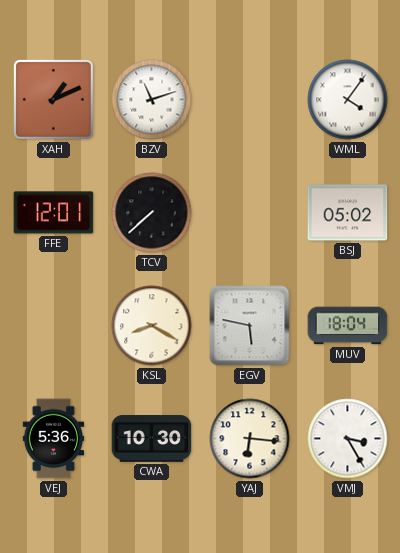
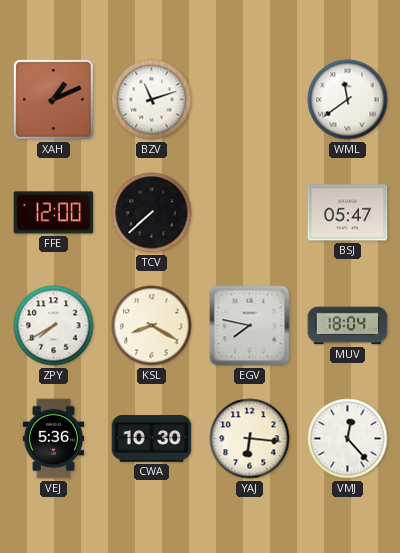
WML: 4:06 -> 11:39
FFE: 12:01 -> 12:00
BSJ: 05:02 -> 05:47
ZPY: none -> 7:40
EGV: 5:47 -> 7:47
VMJ: 3:25 -> 12:23
